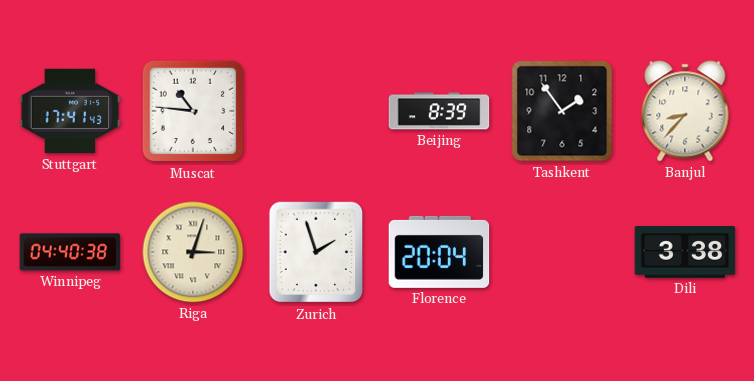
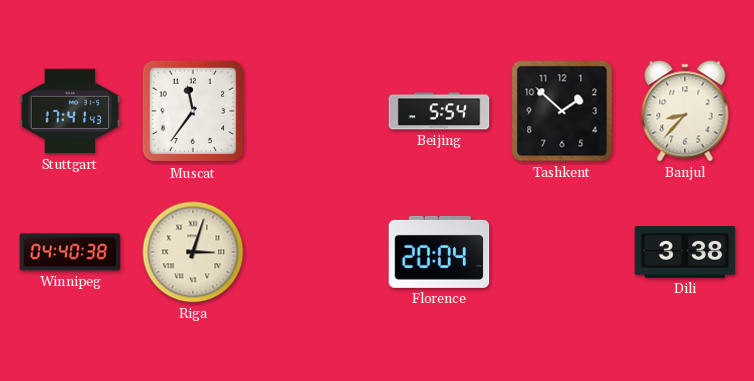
Muscat: 10:46 -> 11:36
Beijing: 8:39 -> 5:54
Tashkent: 1:54 -> 1:52
Zurich: 1:57 -> none
